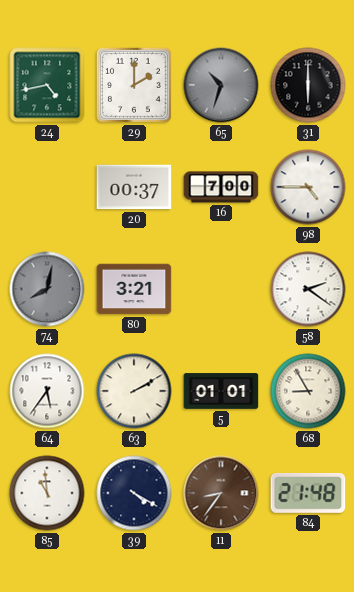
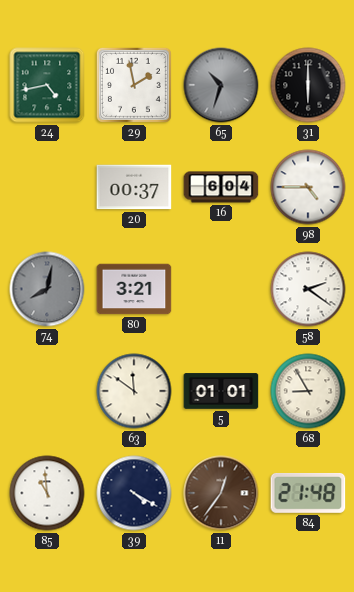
29: 2:00 -> 1:58
16: 7:00 -> 6:04
64: 5:36 -> none
63: 2:10 -> 11:51
11: 8:36 -> 12:36
